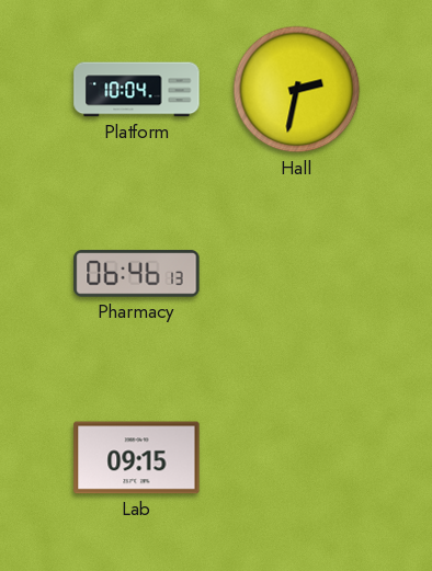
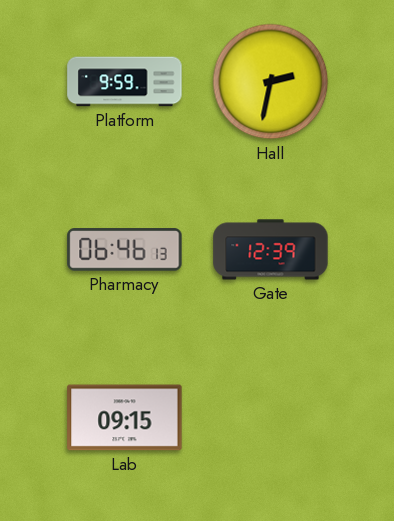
Platform: 10:04 -> 9:59
Gate: none -> 12:39
